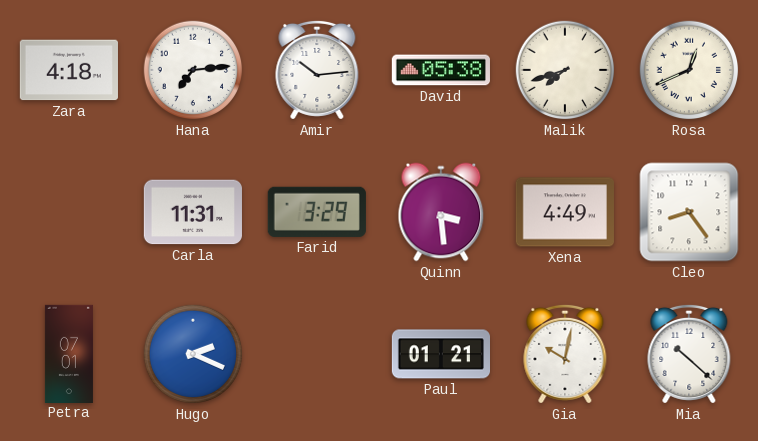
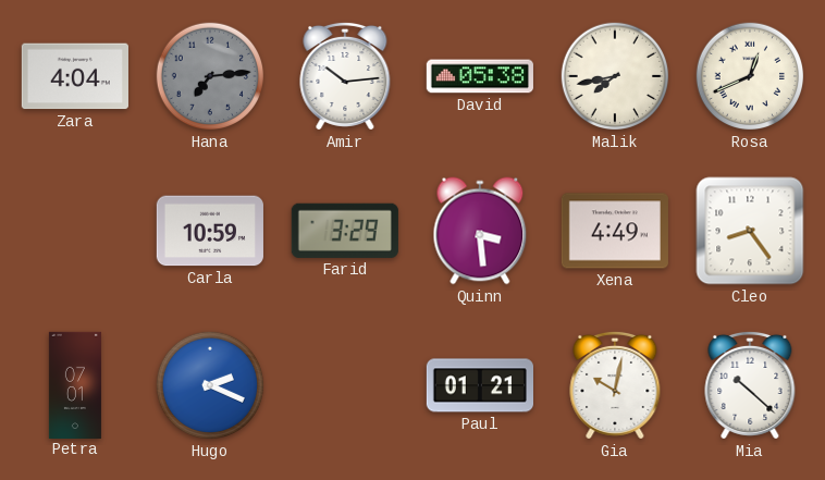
Zara: 4:18 -> 4:04
Hana dial: white -> grey
Malik: 7:42 -> 7:43
Carla: 11:31 -> 10:59
